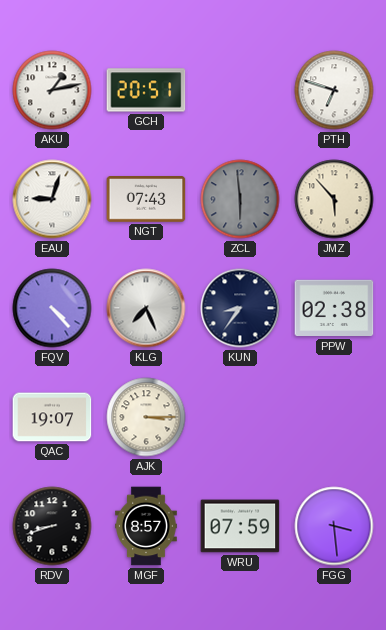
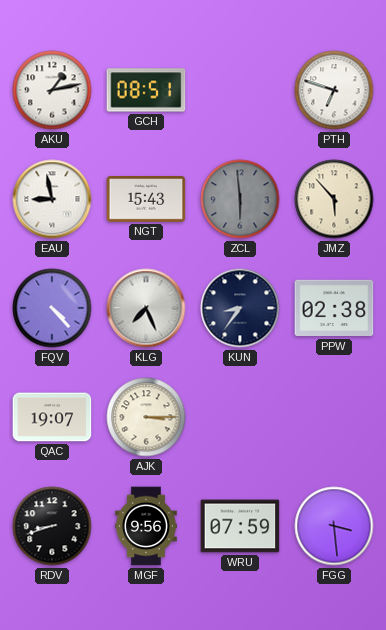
GCH: 20:51 -> 08:51
EAU: 9:03 -> 8:58
NGT: 07:43 -> 15:43
MGF: 8:57 -> 9:56
